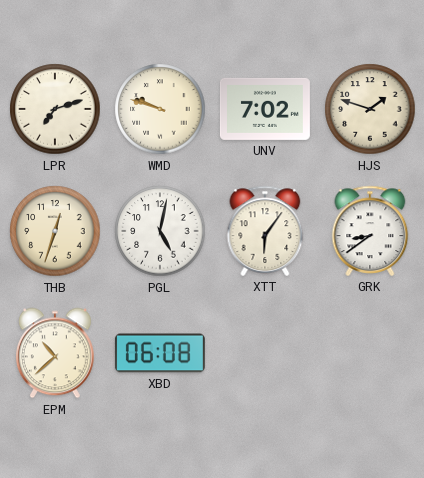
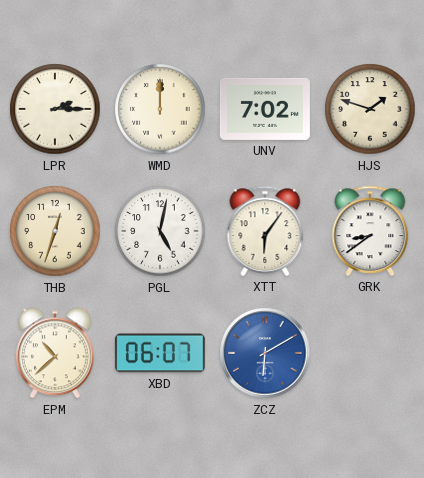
LPR: 7:12 -> 2:15
WMD: 9:48 -> 12:00
XBD: 06:08 -> 06:07
ZCZ: none -> 6:10
